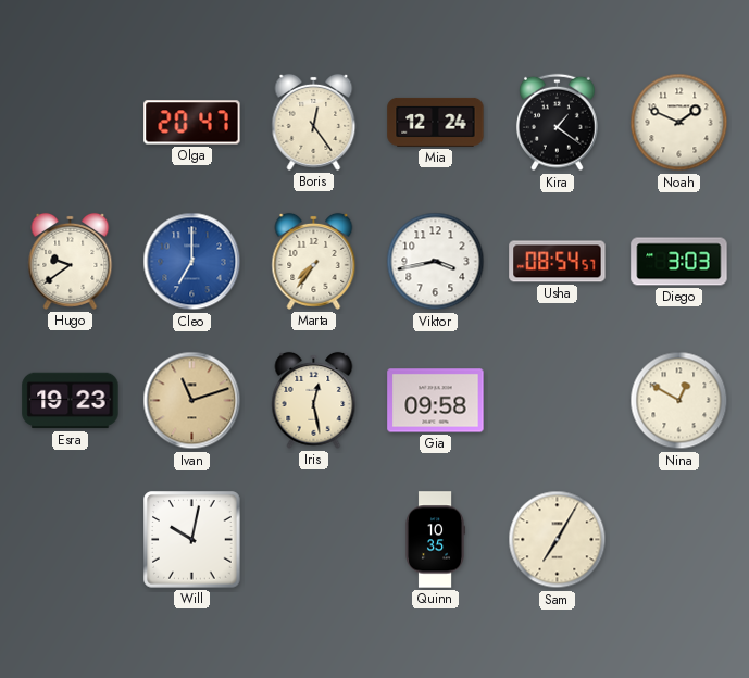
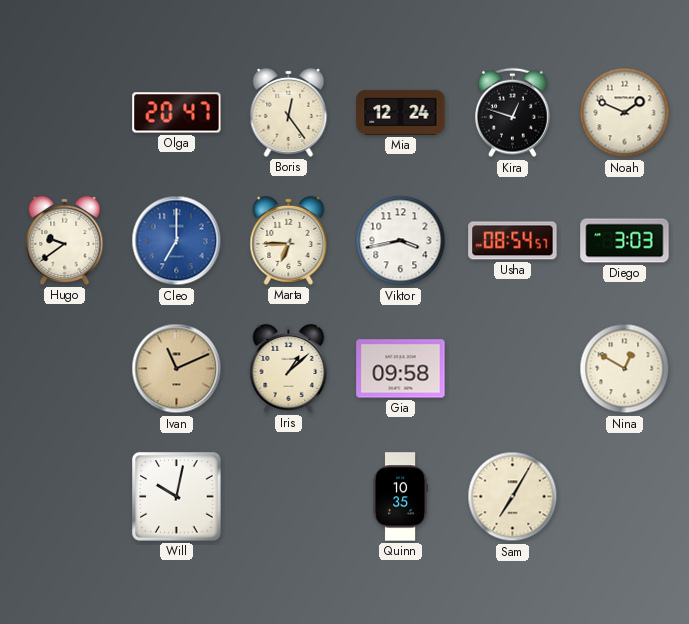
Kira: 1:21 -> 12:48
Marta: 7:36 -> 6:45
Esra: 19:23 -> none
Ivan: 11:12 -> 11:11
Iris: 12:28 -> 1:08
